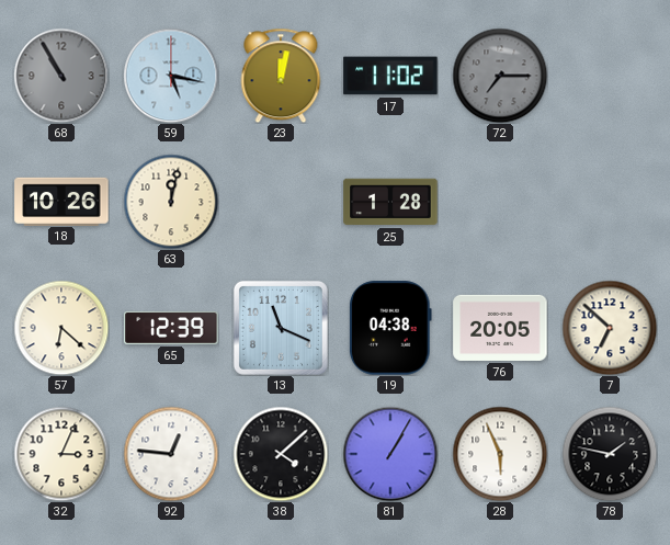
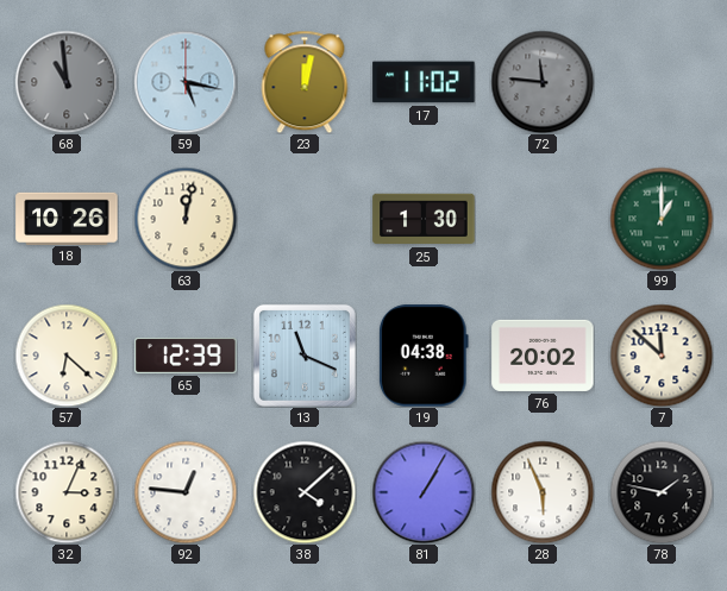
68: 10:55 -> 10:59
72: 7:15 -> 11:46
25: 1:28 -> 1:30
99: none -> 1:00
76: 20:05 -> 20:02
7: 6:52 -> 11:52
